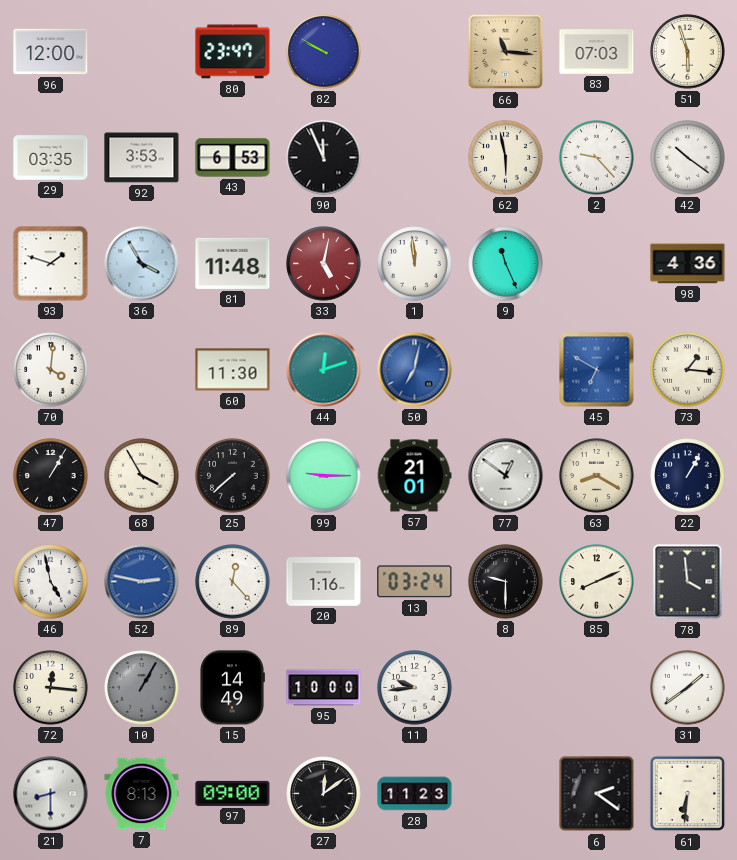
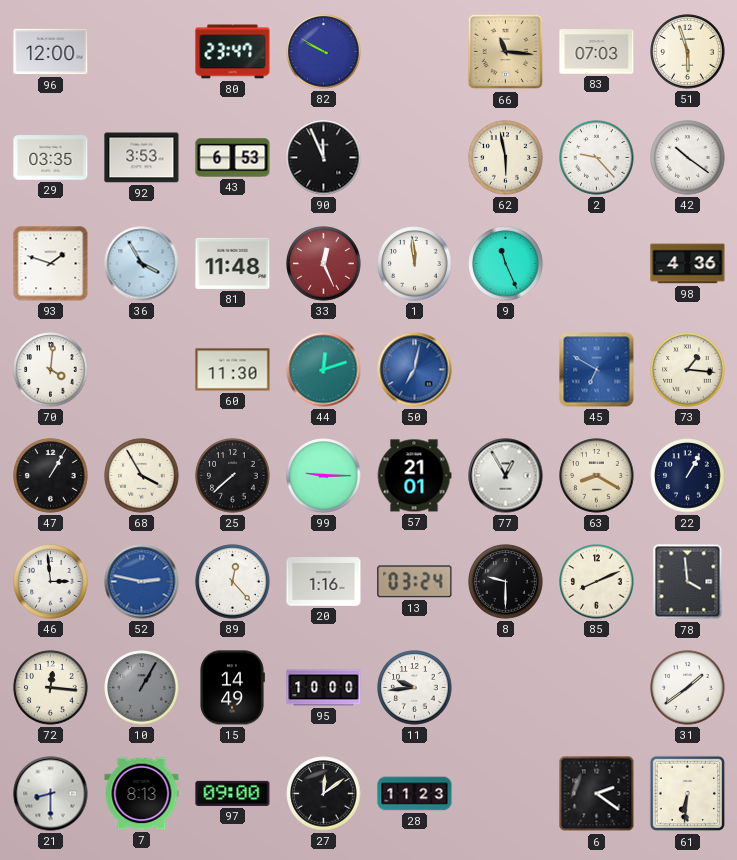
33: 5:02 -> 12:26
77: 12:51 -> 12:55
46: 4:58 -> 2:59
